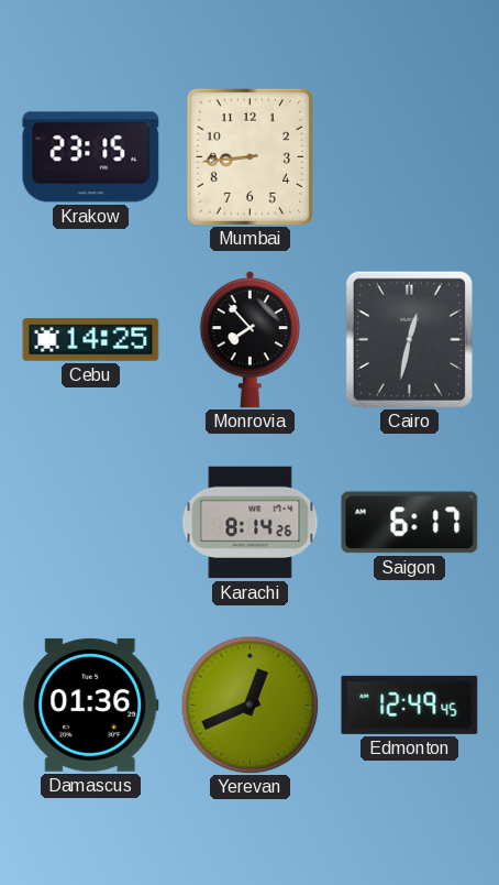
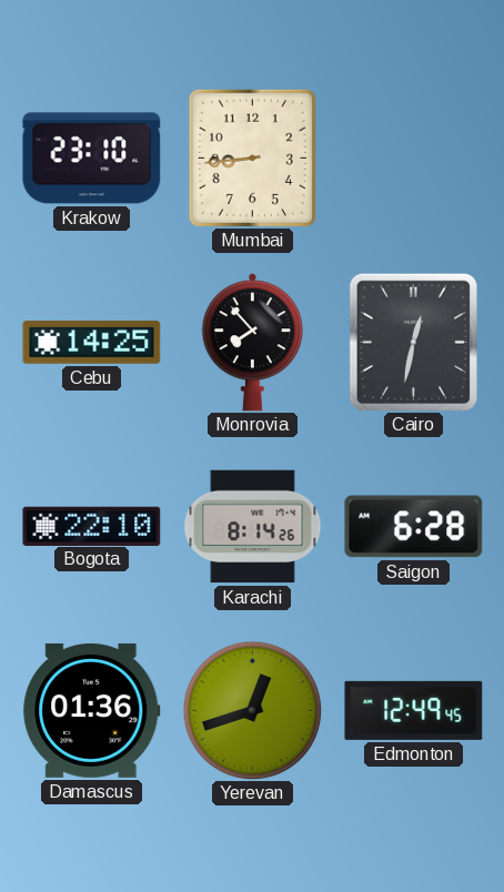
Krakow: 23:15 -> 23:10
Bogota: none -> 22:10
Saigon: 6:17 -> 6:28
Yerevan: 12:41 -> 12:42
